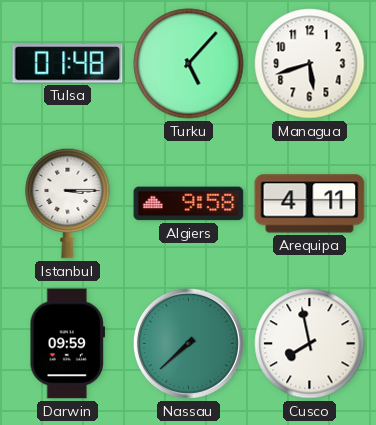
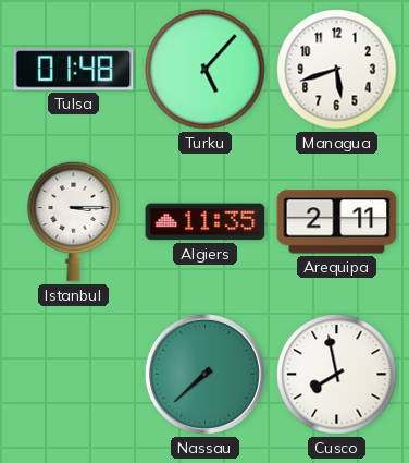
Algiers: 9:58 -> 11:35
Arequipa: 4:11 -> 2:11
Darwin: 09:59 -> none
